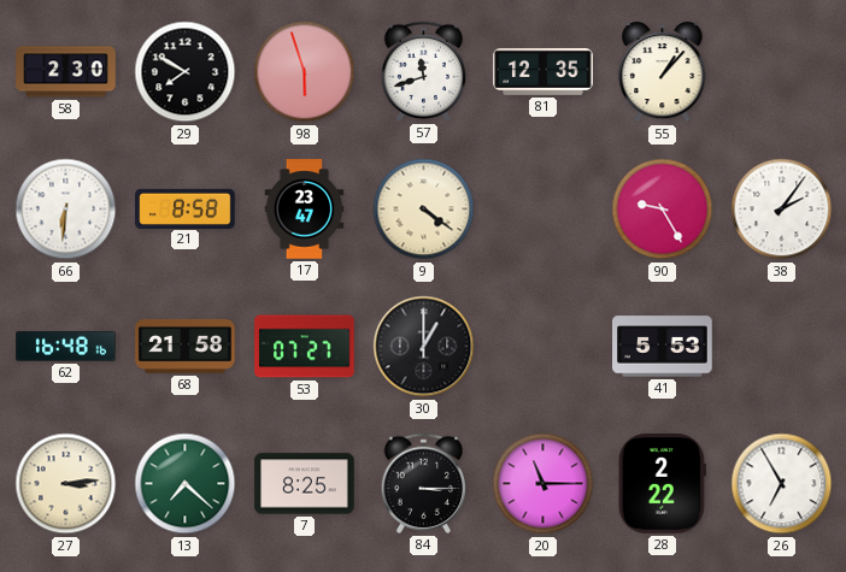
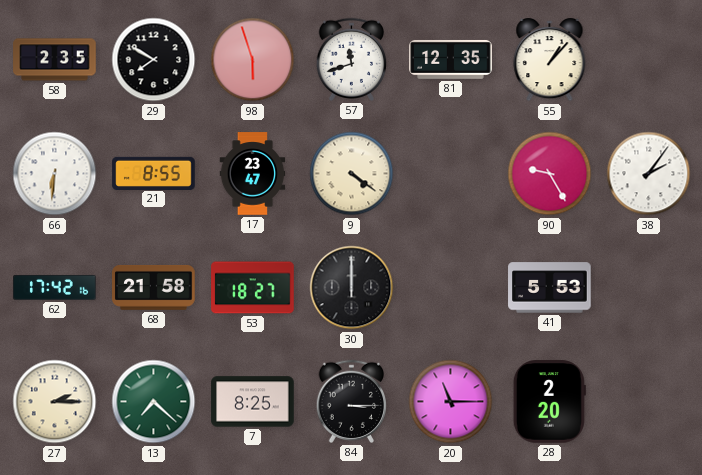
58: 2:30 -> 2:35
21: 8:58 -> 8:55
62: 16:48 -> 17:42
53: 07:27 -> 18:27
30: 1:00 -> 12:00
27: 3:14 -> 2:15
28: 2:22 -> 2:20
26: 6:55 -> none
